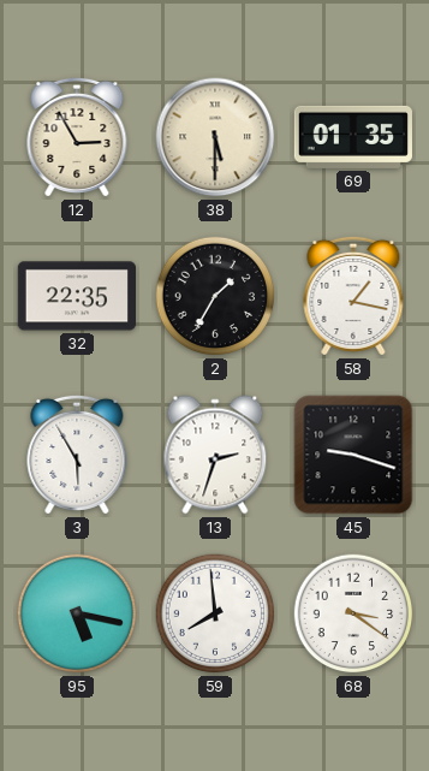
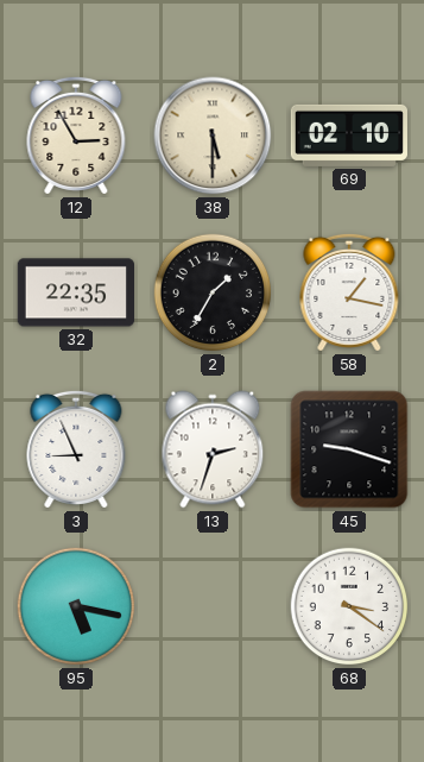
69: 01:35 -> 02:10
3: 5:55 -> 8:56
59: 7:59 -> none
